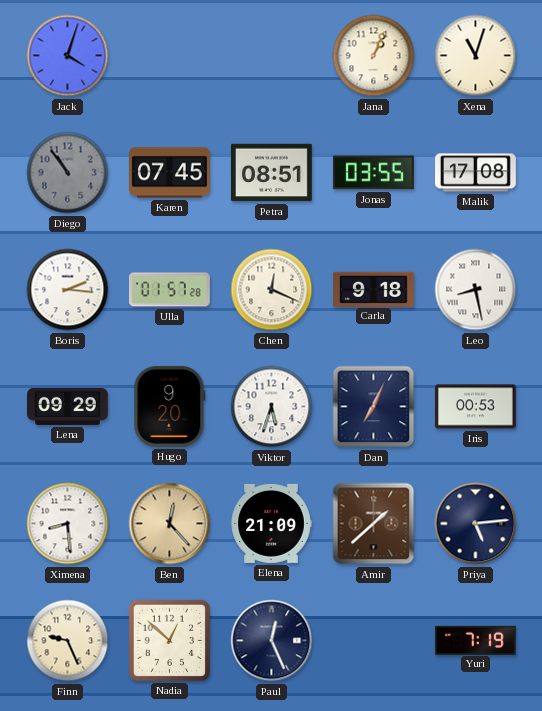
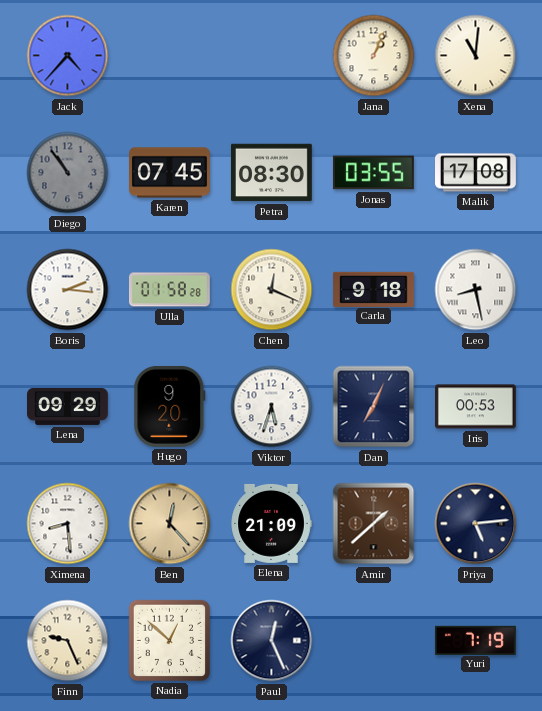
Jack: 4:03 -> 4:37
Xena: 11:03 -> 11:01
Petra: 08:51 -> 08:30
Ulla: 01:57 -> 01:58
